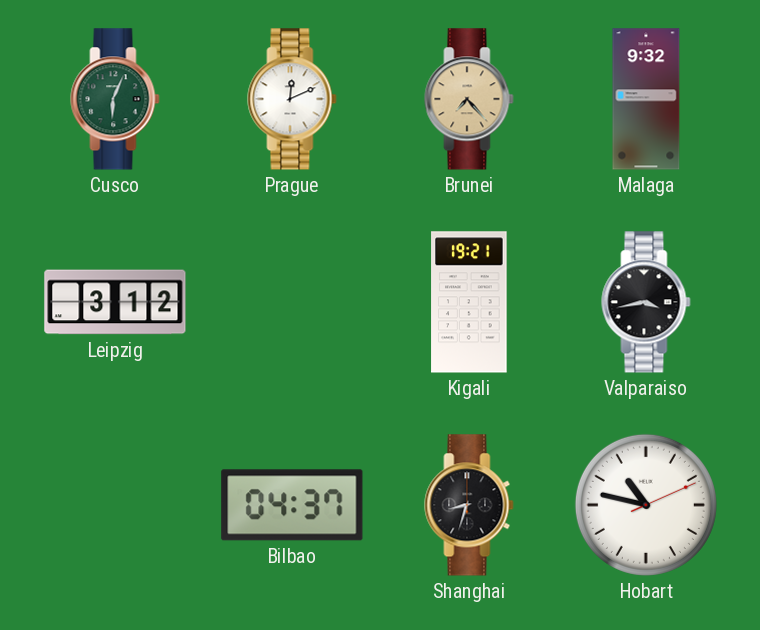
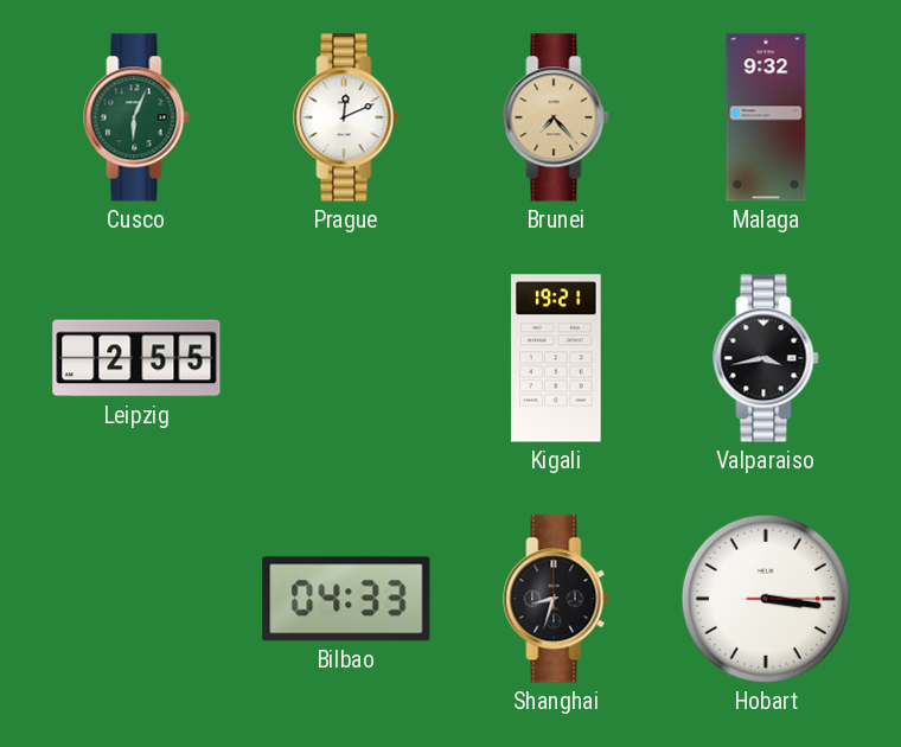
Leipzig: 3:12 -> 2:55
Bilbao: 04:37 -> 04:33
Hobart: 10:47 -> 3:16
